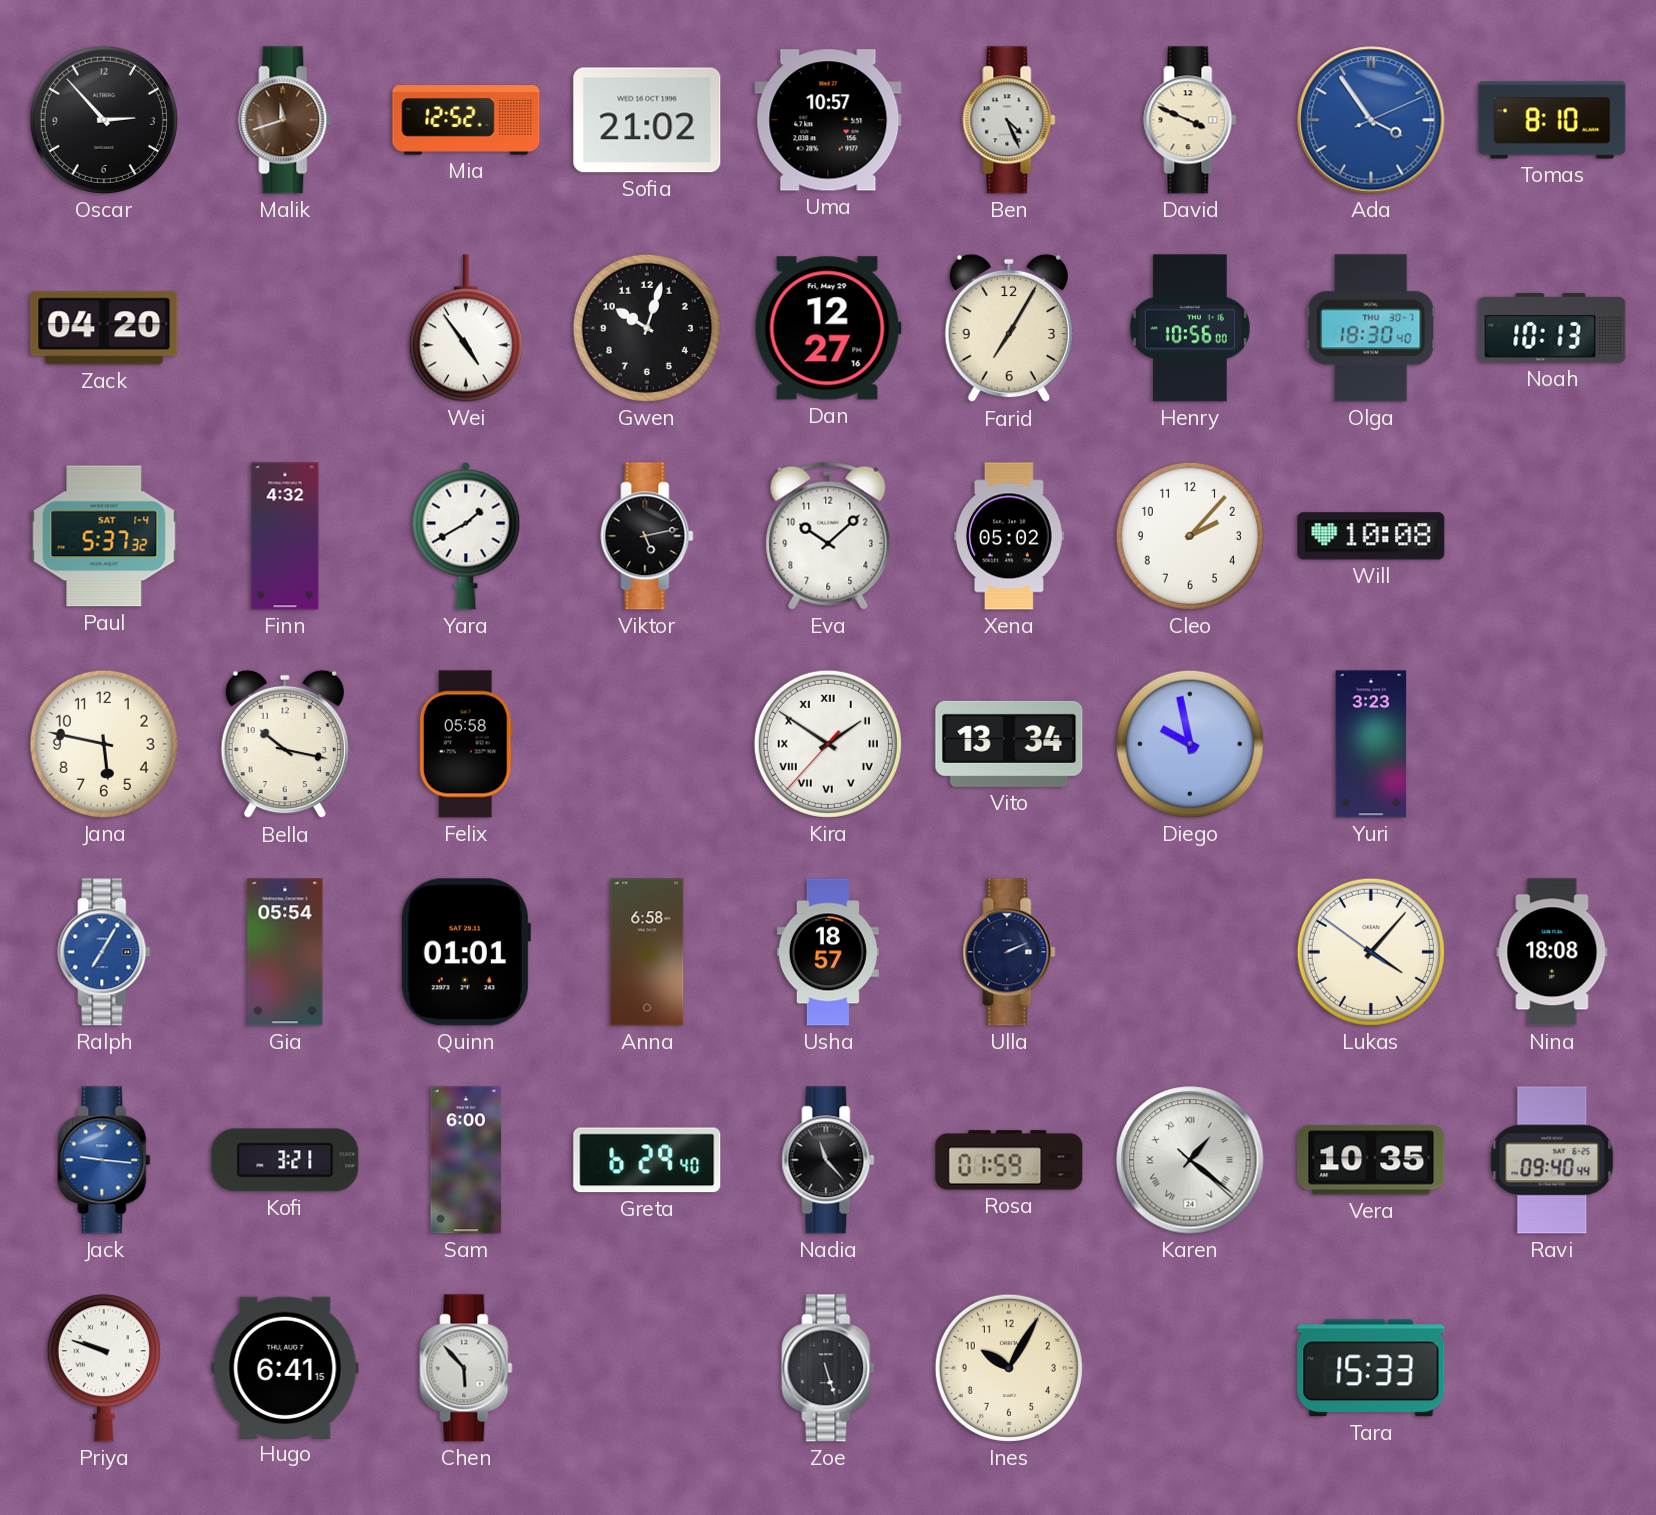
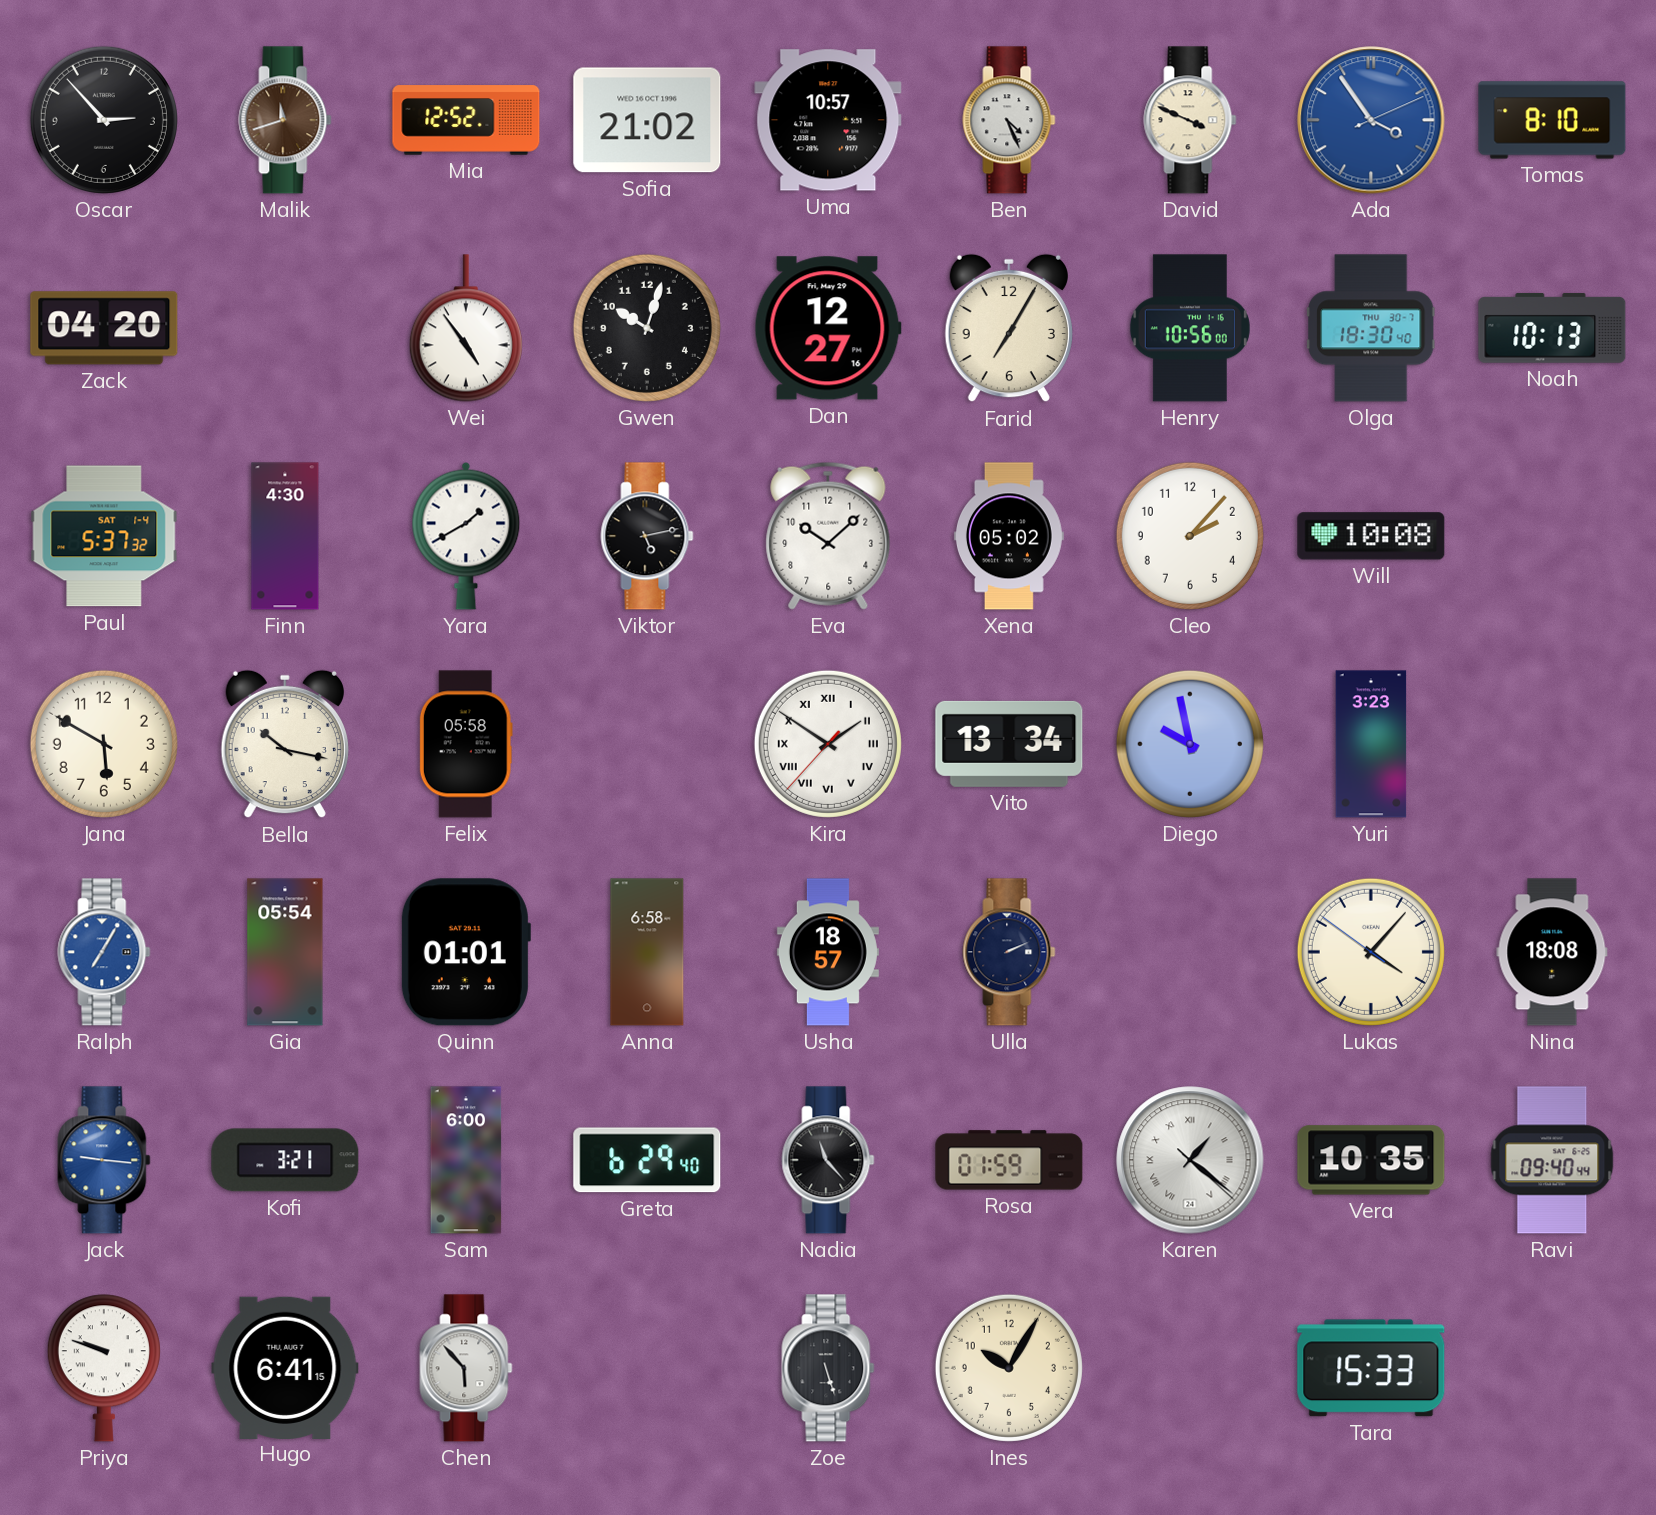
Finn: 4:32 -> 4:30
Jana: 5:47 -> 5:50
